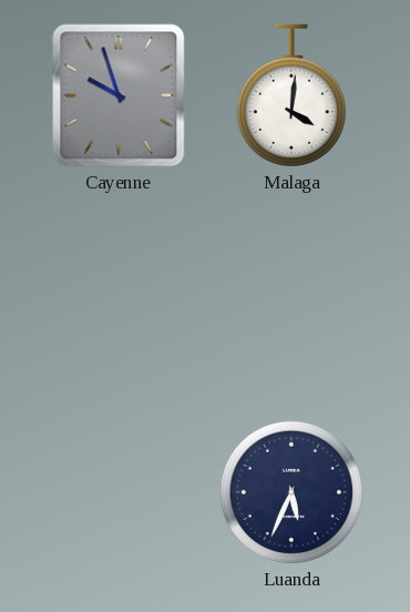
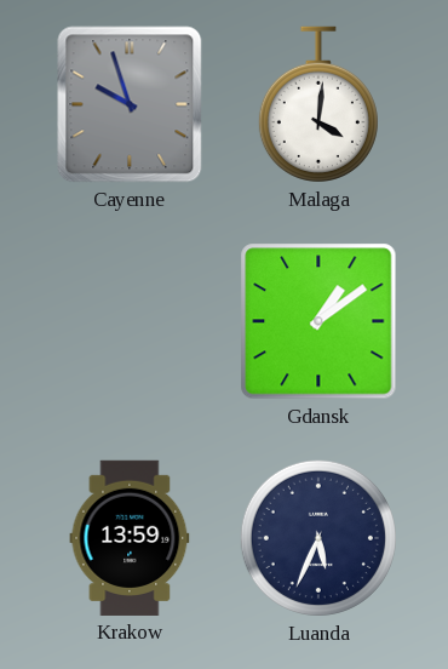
Gdansk: none -> 1:09
Krakow: none -> 13:59
